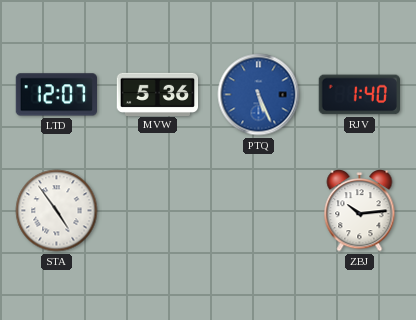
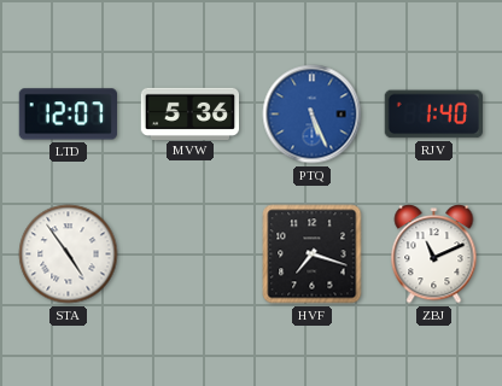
HVF: none -> 7:18
ZBJ: 10:14 -> 11:11
